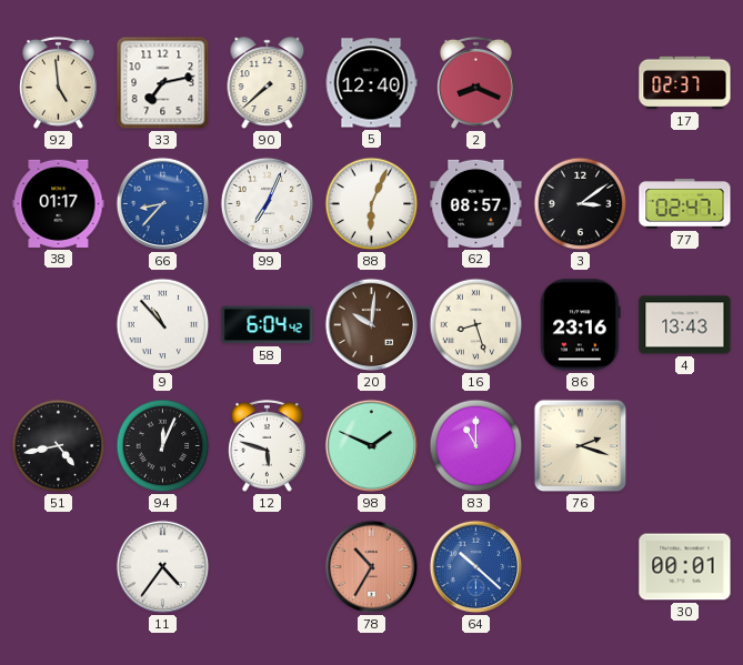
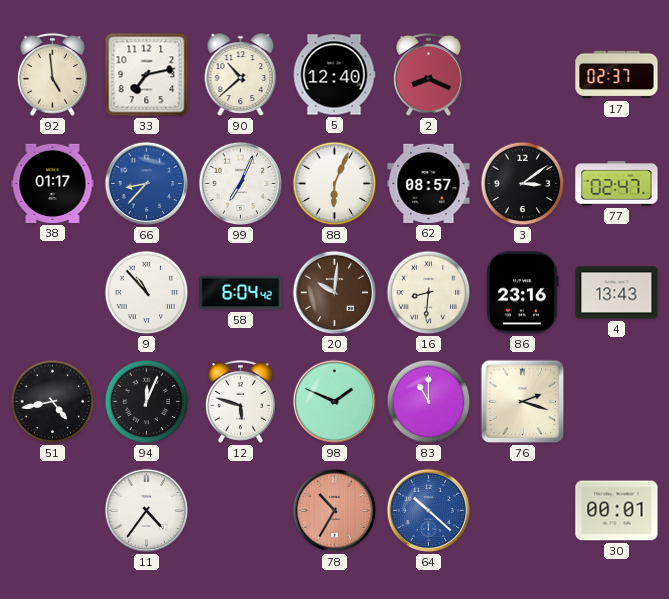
90: 7:38 -> 10:38
16: 8:27 -> 8:31
